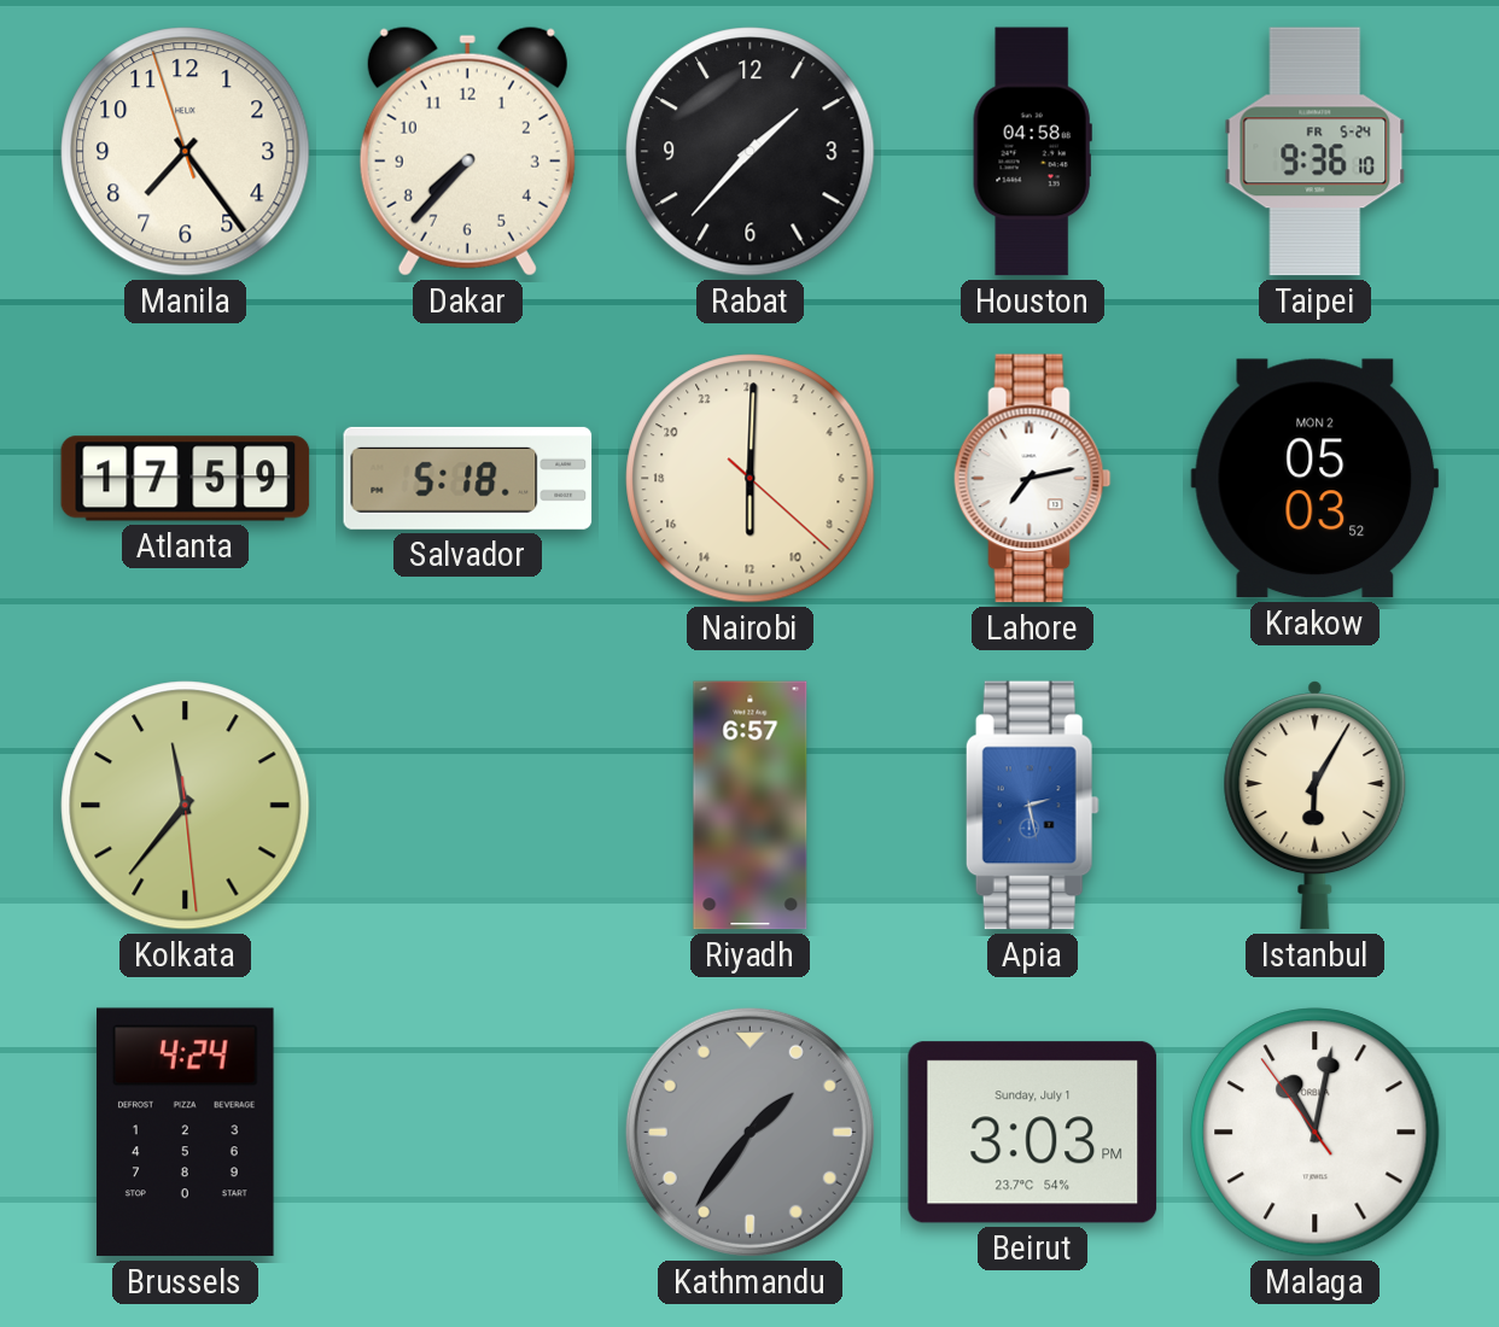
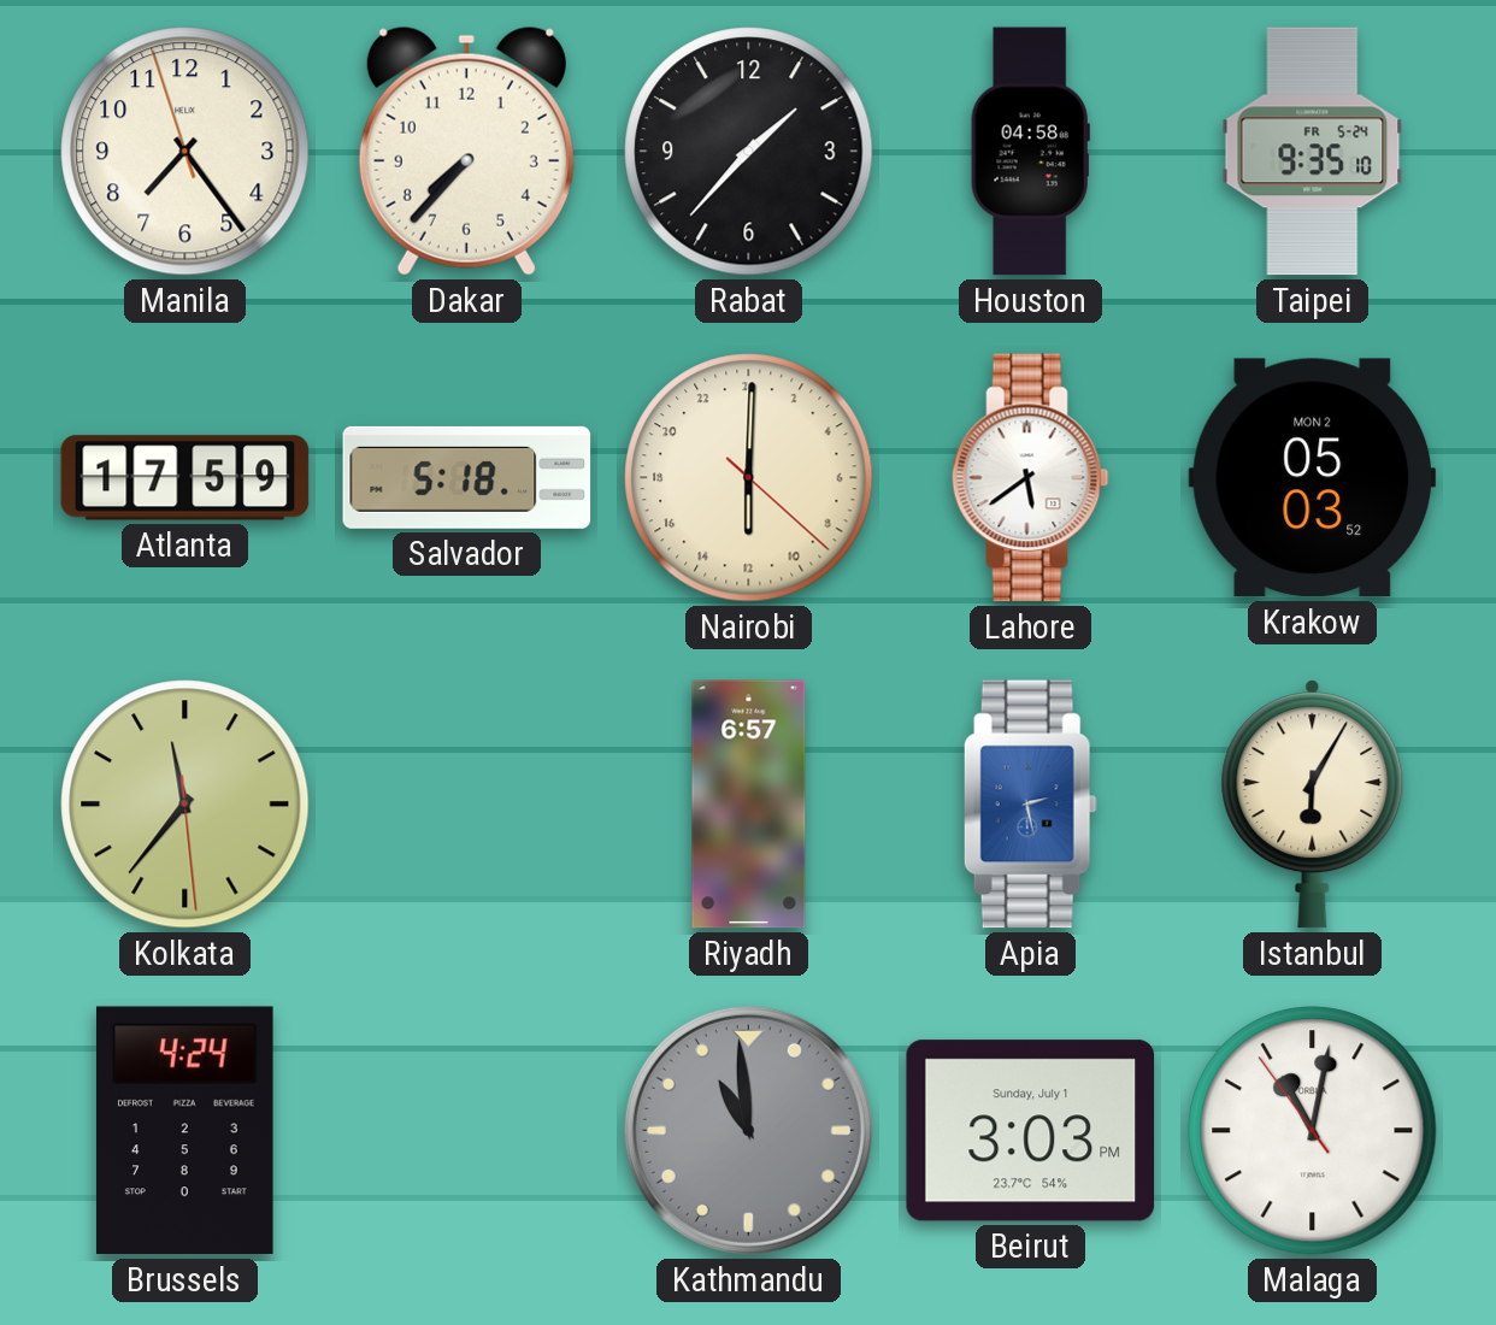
Taipei: 9:36 -> 9:35
Lahore: 7:13 -> 5:39
Kathmandu: 1:36 -> 10:59
